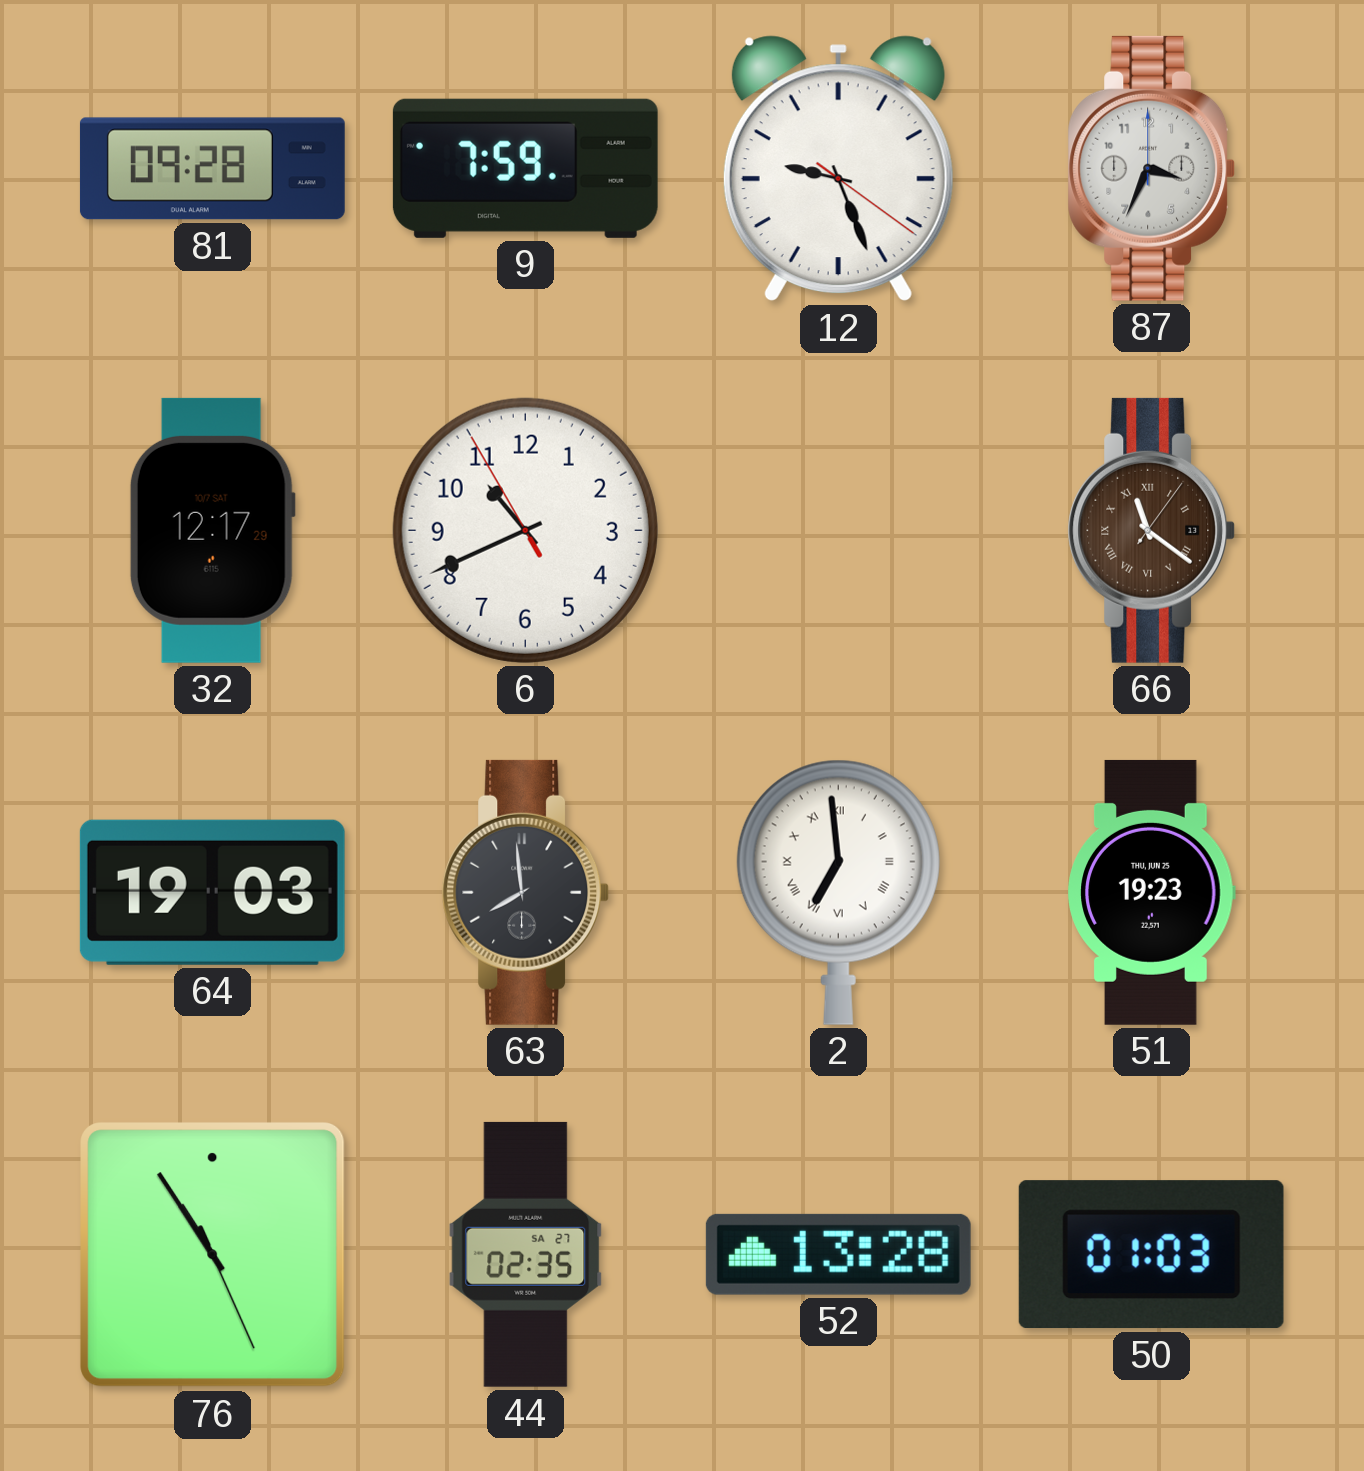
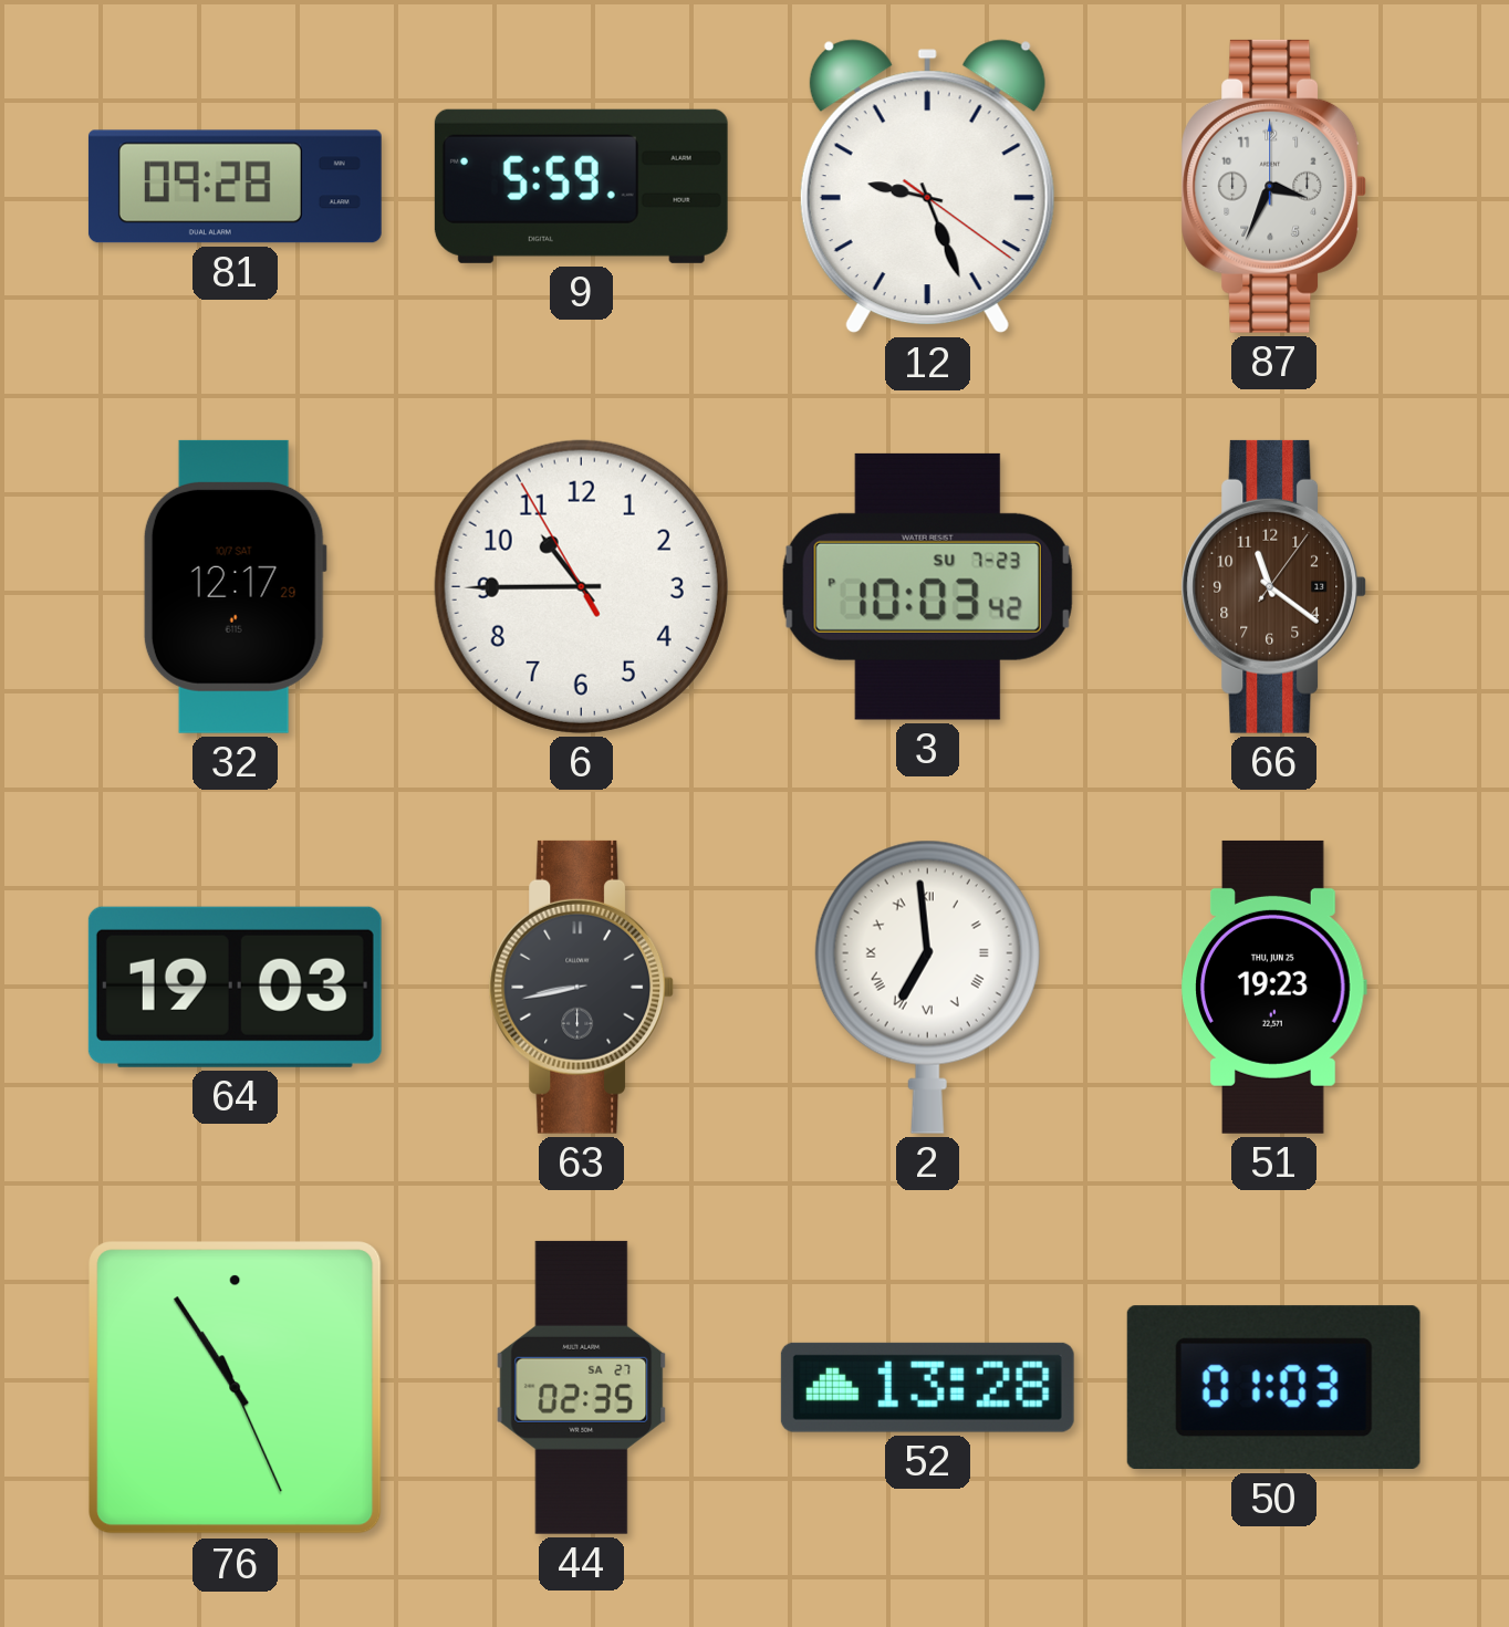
9: 7:59 -> 5:59
6: 10:40 -> 10:44
3: none -> 10:03
66 numerals: Roman -> Arabic
63: 7:59 -> 8:43
